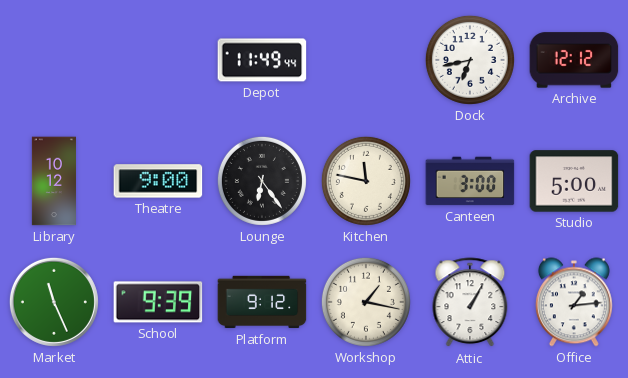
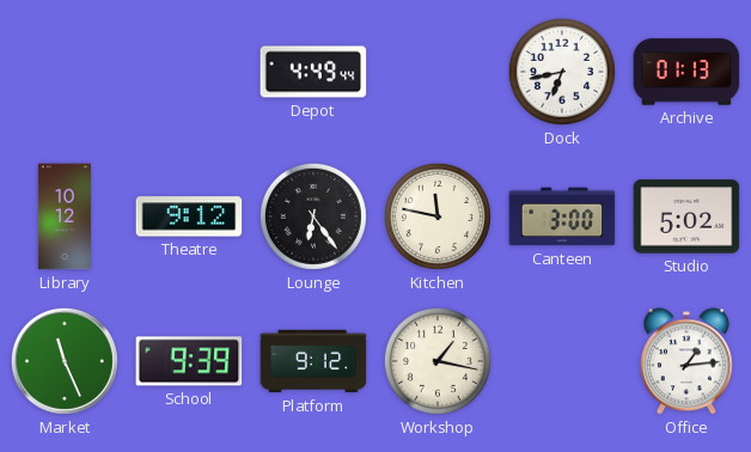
Depot: 11:49 -> 4:49
Archive: 12:12 -> 01:13
Theatre: 9:00 -> 9:12
Studio: 5:00 -> 5:02
Attic: 1:05 -> none
